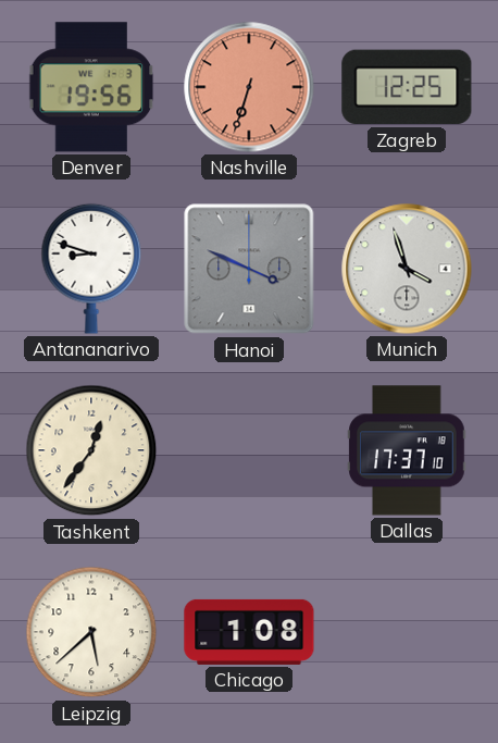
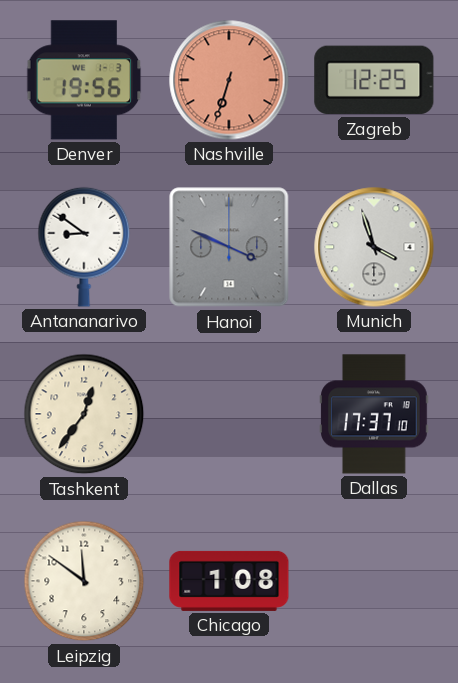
Antananarivo: 8:48 -> 8:51
Leipzig: 5:38 -> 11:51
